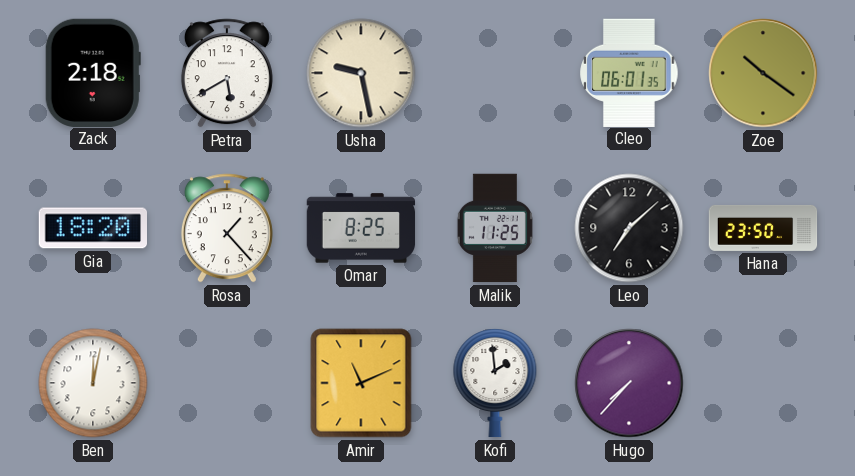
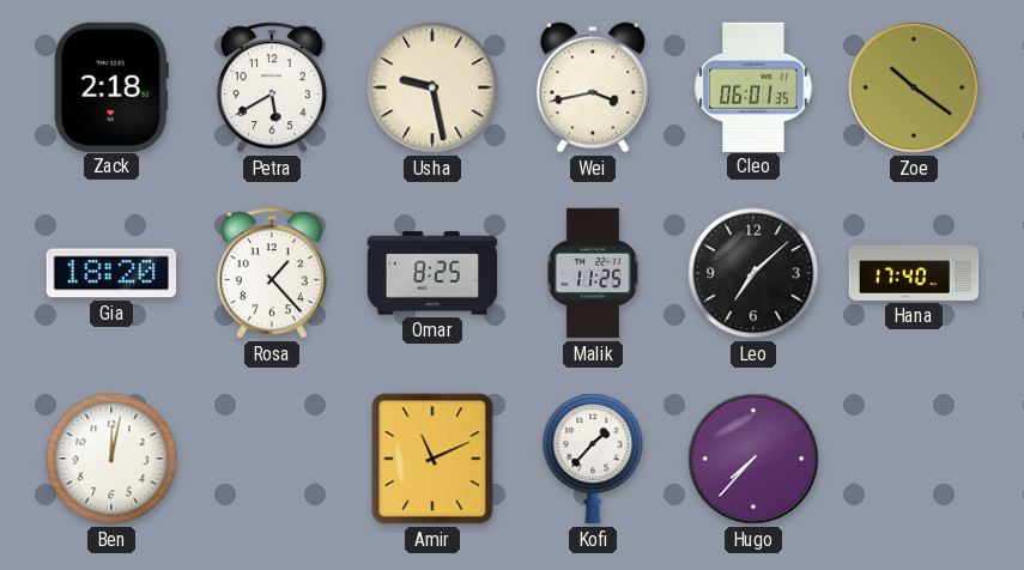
Wei: none -> 3:43
Hana: 23:50 -> 17:40
Kofi: 1:59 -> 1:37
